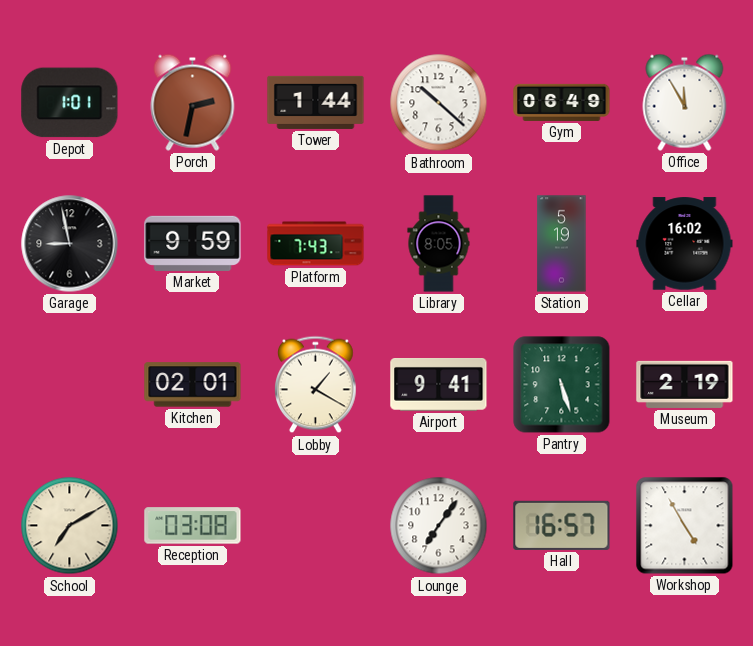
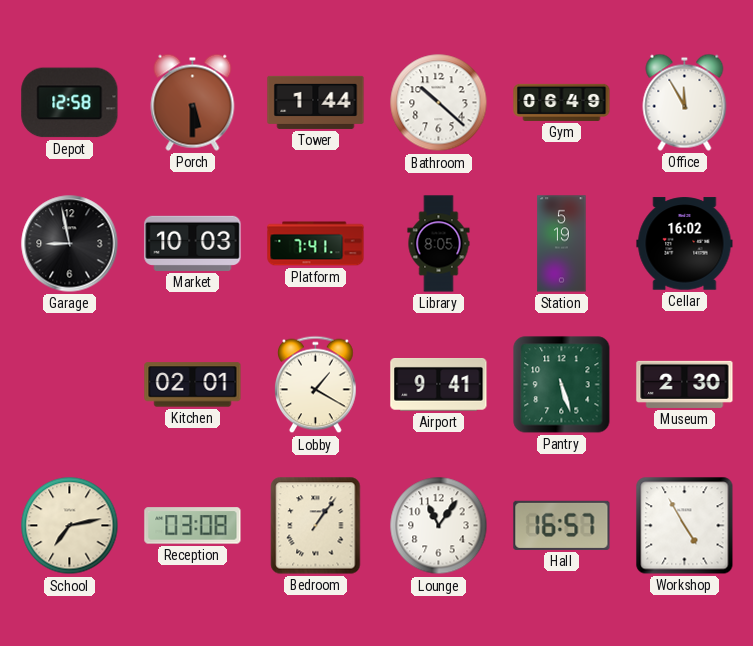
Depot: 1:01 -> 12:58
Porch: 2:32 -> 5:30
Market: 9:59 -> 10:03
Platform: 7:43 -> 7:41
Museum: 2:19 -> 2:30
School: 7:10 -> 7:13
Bedroom: none -> 1:06
Lounge: 7:06 -> 11:06
